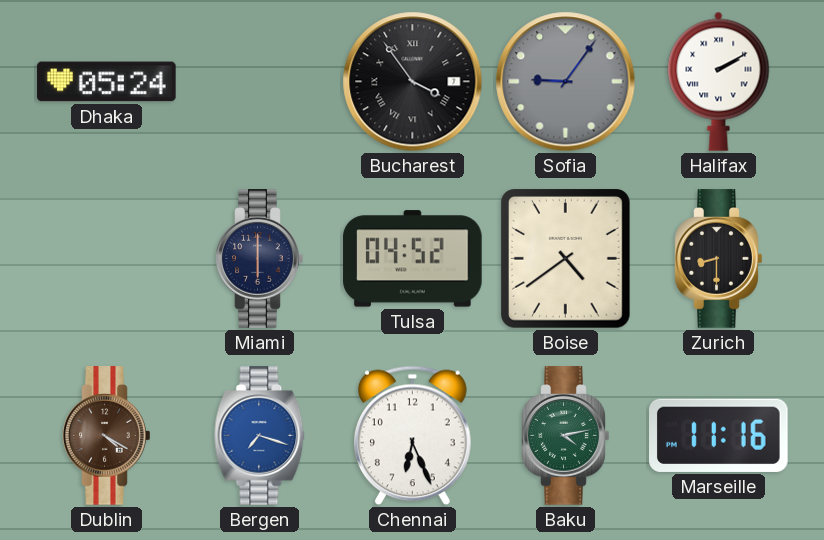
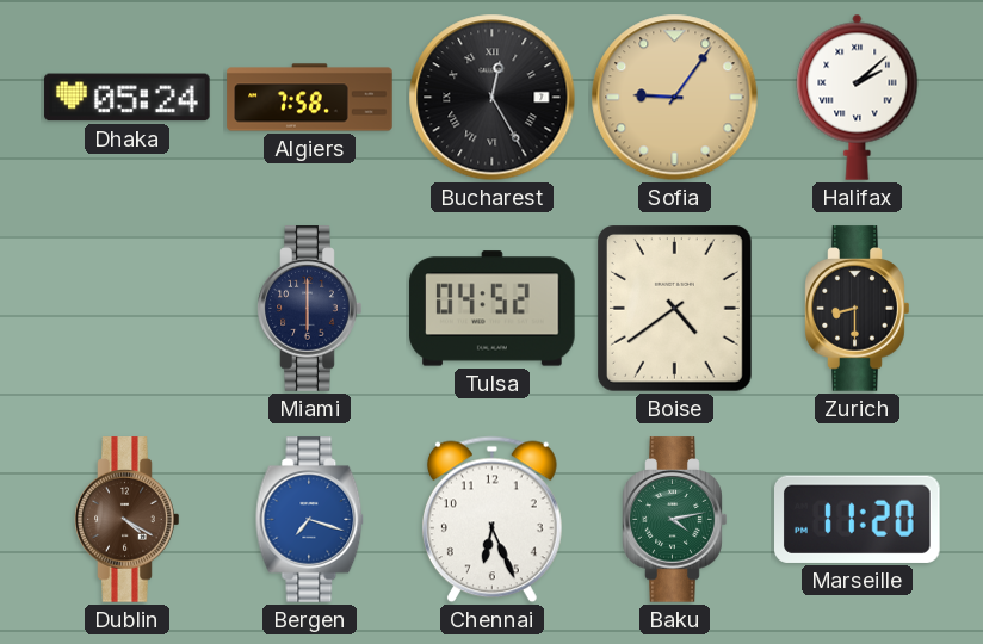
Algiers: none -> 7:58
Bucharest: 3:54 -> 12:25
Sofia dial: grey -> champagne
Halifax: 2:10 -> 2:08
Marseille: 11:16 -> 11:20
